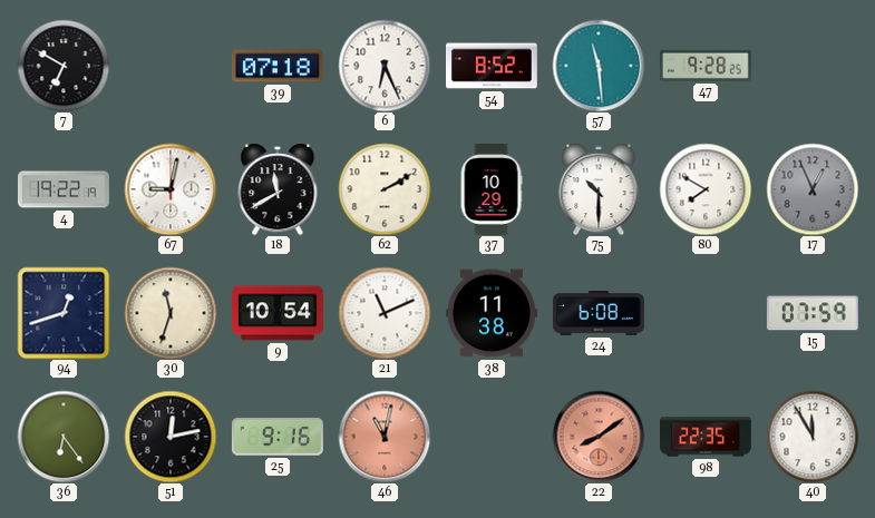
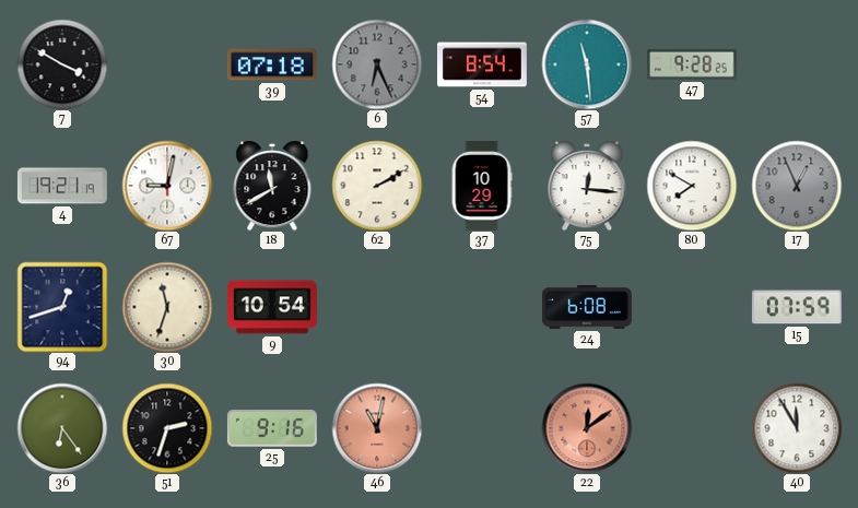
7: 6:50 -> 3:50
6 dial: white -> grey
54: 8:52 -> 8:54
4: 19:22 -> 19:21
75: 10:30 -> 12:16
21: 11:11 -> none
38: 11:38 -> none
51: 12:13 -> 2:33
22: 8:09 -> 12:09
98: 22:35 -> none
